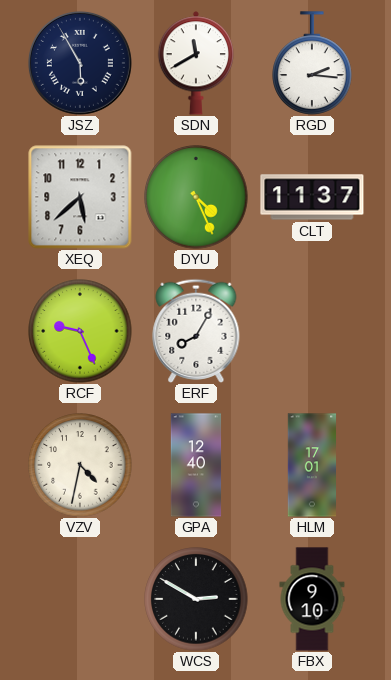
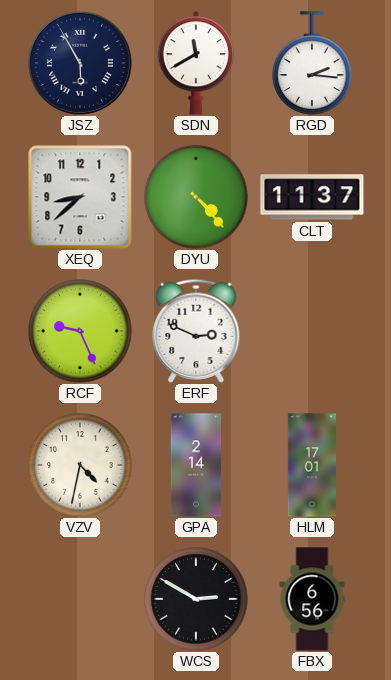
XEQ: 5:38 -> 8:38
DYU: 4:26 -> 4:23
ERF: 8:05 -> 2:49
GPA: 12:40 -> 2:14
FBX: 9:10 -> 6:56
